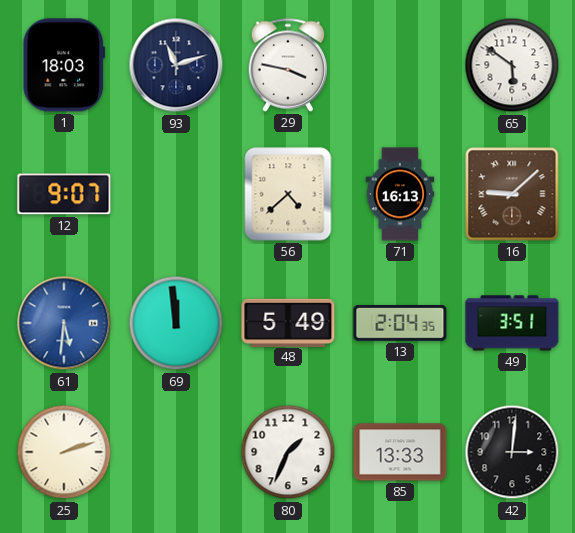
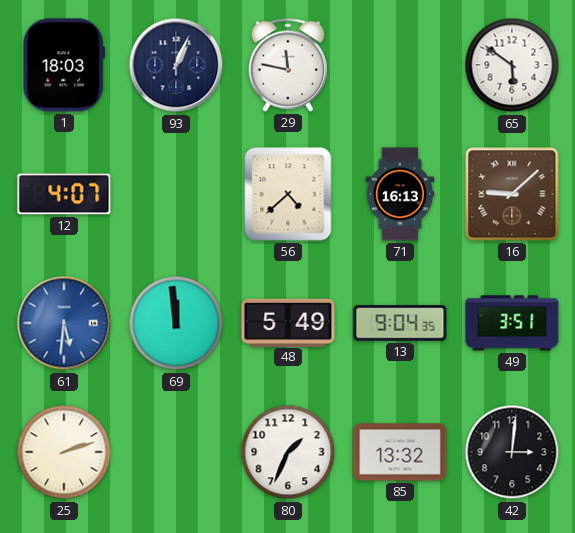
93: 11:12 -> 1:04
29: 3:47 -> 11:47
12: 9:07 -> 4:07
13: 2:04 -> 9:04
85: 13:33 -> 13:32
